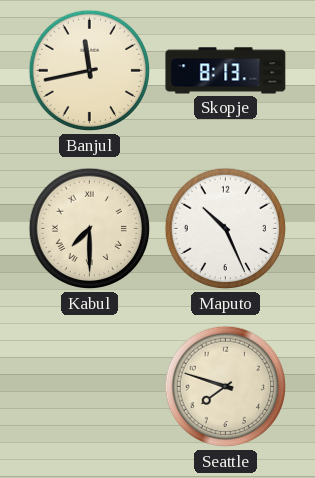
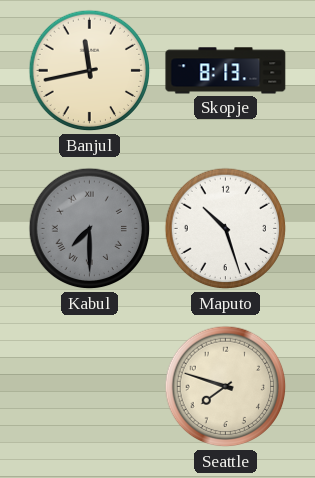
Kabul dial: cream -> grey
Maputo: 10:26 -> 10:27
